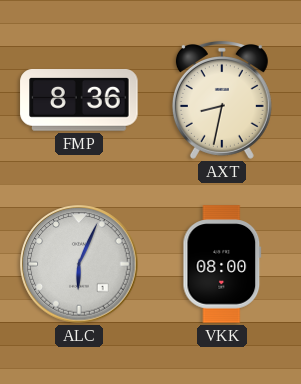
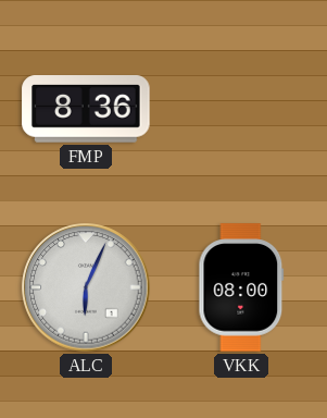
AXT: 8:32 -> none
